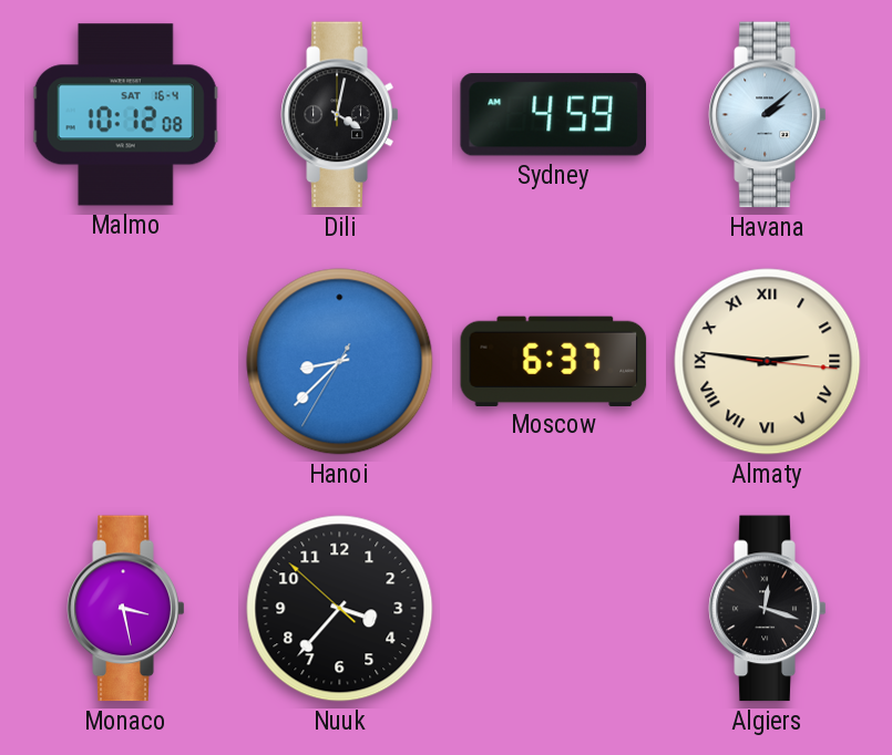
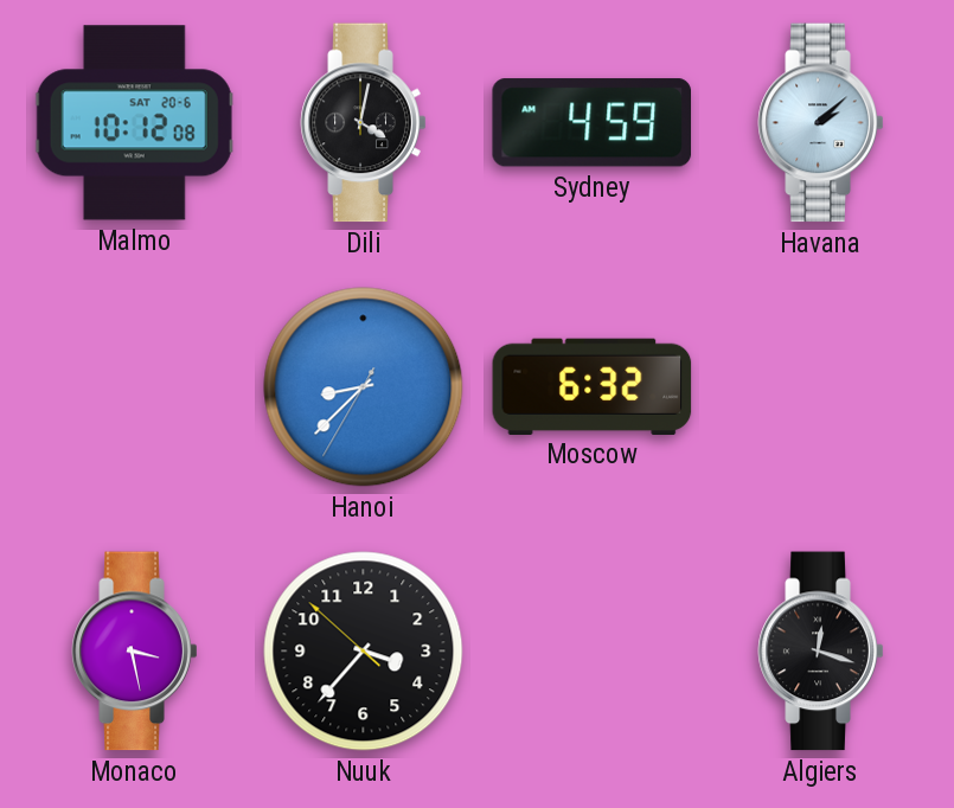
Malmo date: SAT 16-4 -> SAT 20-6
Moscow: 6:37 -> 6:32
Almaty: 2:46 -> none
